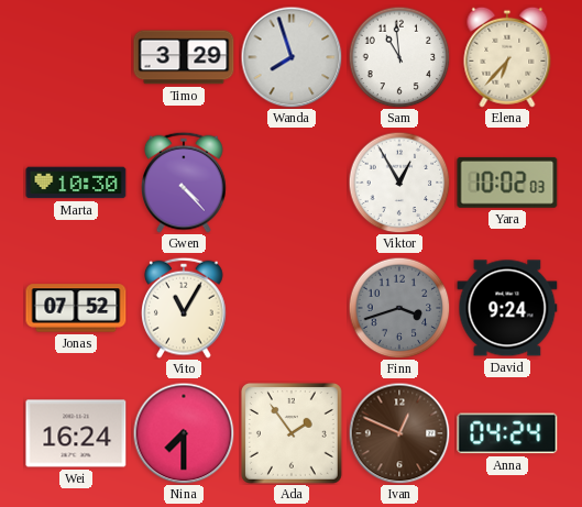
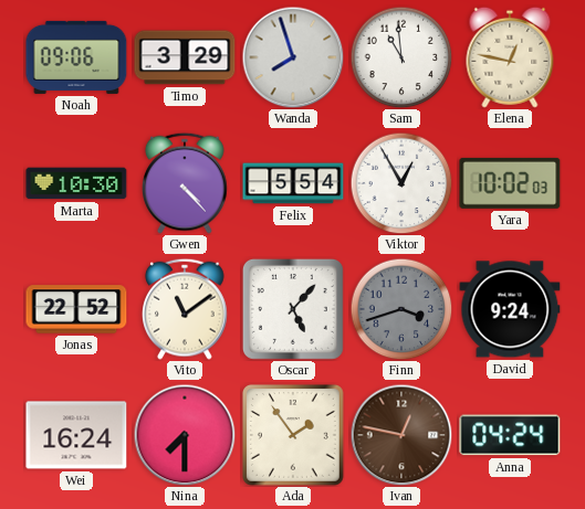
Noah: none -> 09:06
Elena: 6:37 -> 12:47
Felix: none -> 5:54
Jonas: 07:52 -> 22:52
Vito: 11:05 -> 11:09
Oscar: none -> 5:07
Ivan: 12:49 -> 12:47
